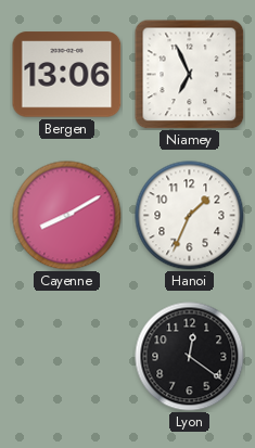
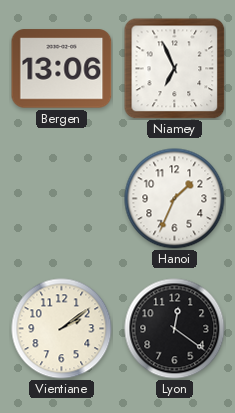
Cayenne: 8:10 -> none
Vientiane: none -> 2:09
